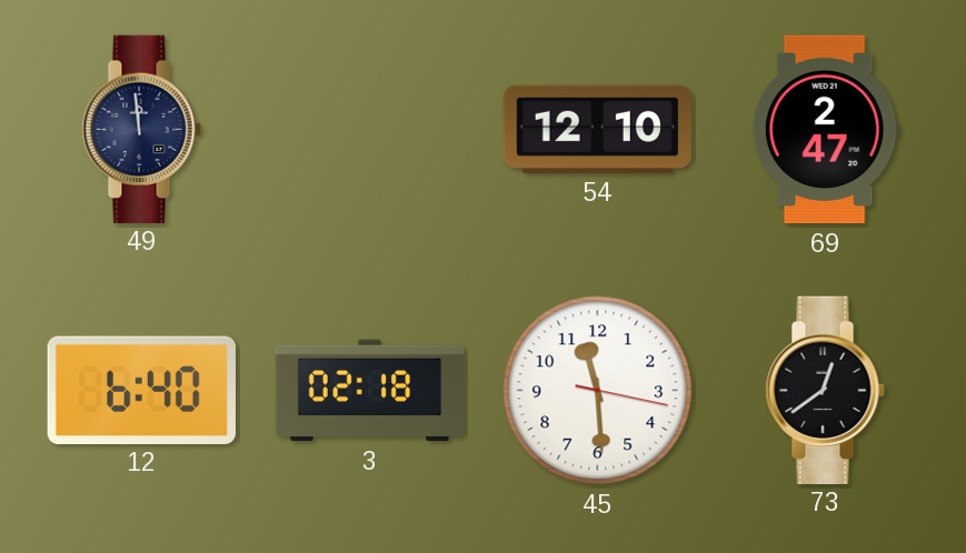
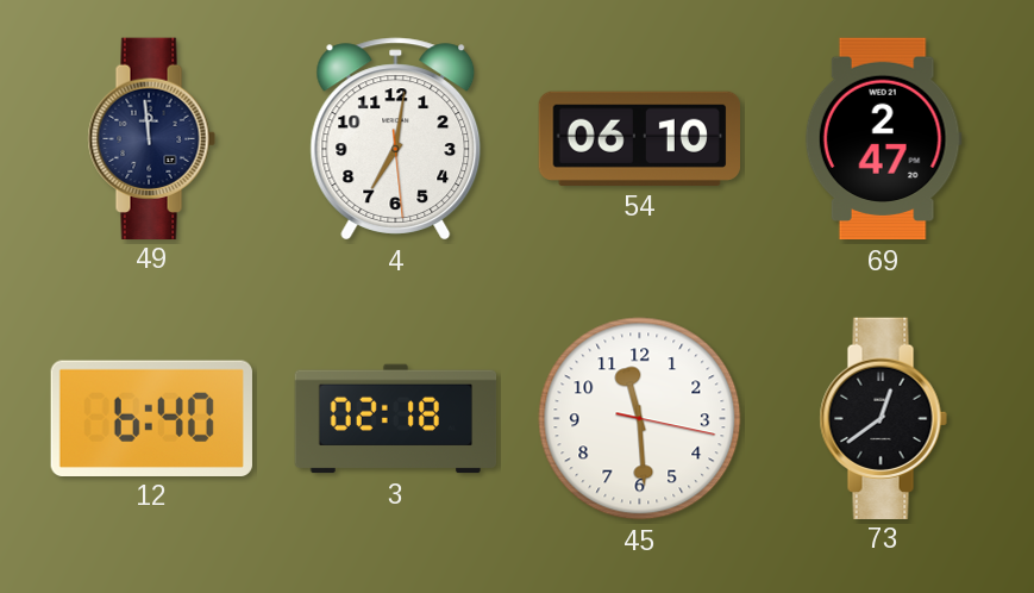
4: none -> 7:01
54: 12:10 -> 06:10
